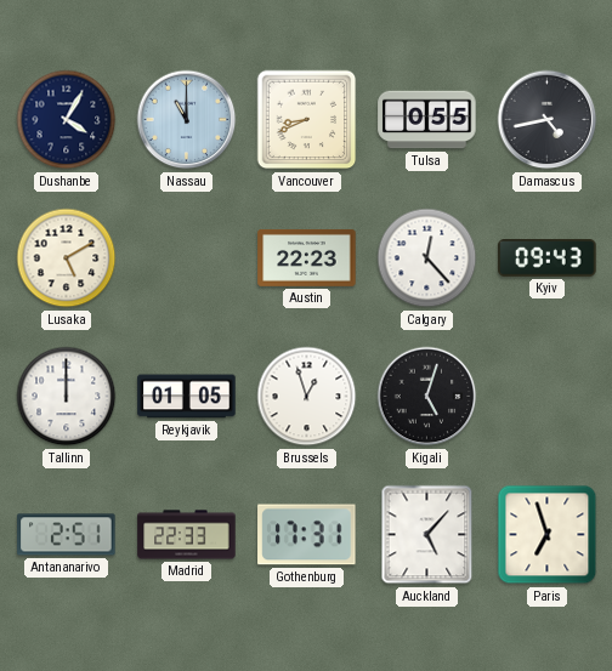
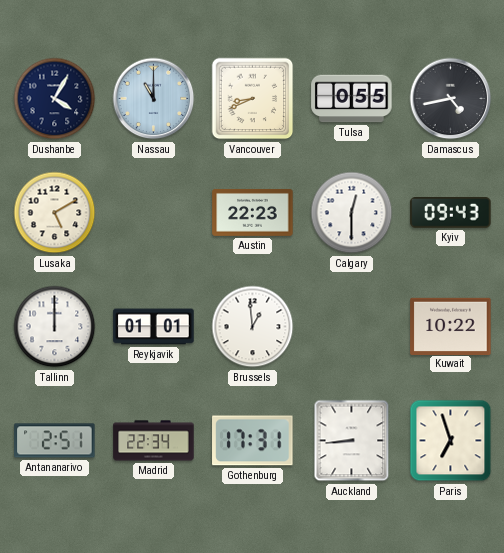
Calgary: 12:23 -> 12:30
Reykjavik: 01:05 -> 01:01
Brussels: 12:57 -> 12:59
Kigali: 5:03 -> none
Kuwait: none -> 10:22
Madrid: 22:33 -> 22:34
Auckland: 5:07 -> 8:44
